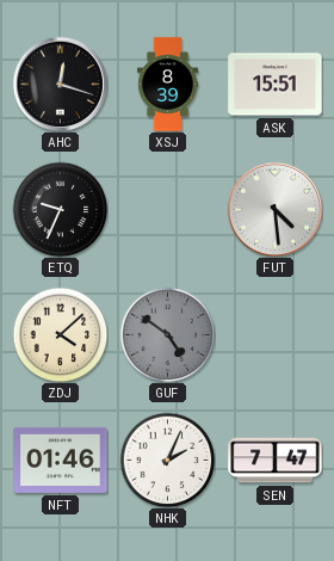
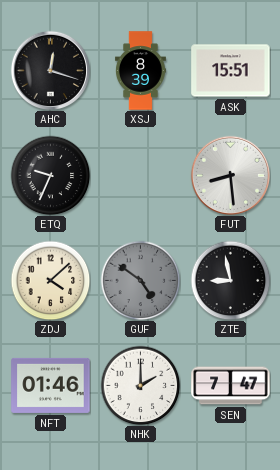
FUT: 4:29 -> 8:29
ZTE: none -> 8:58
NHK: 2:04 -> 2:00
